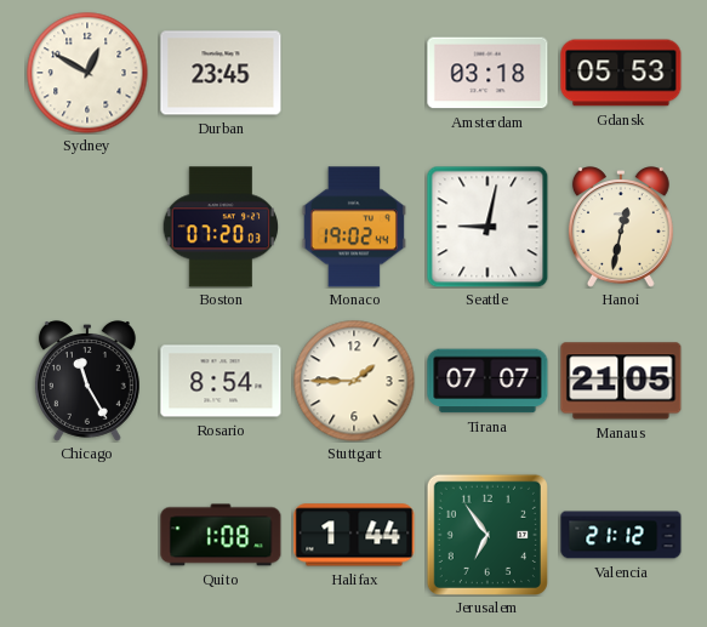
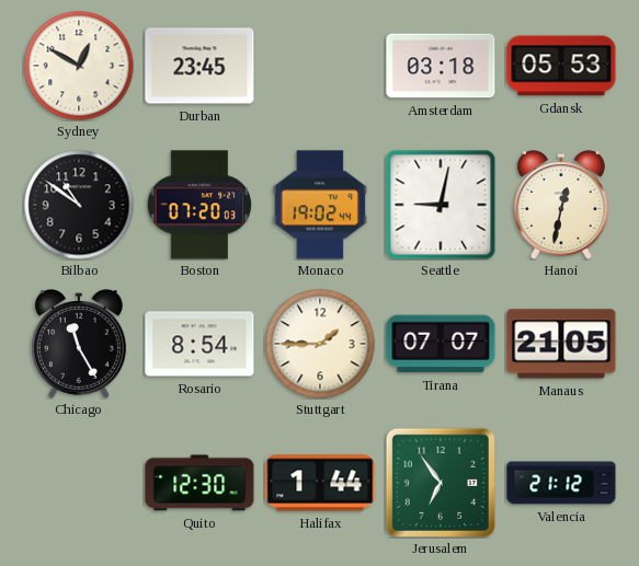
Bilbao: none -> 10:51
Quito: 1:08 -> 12:30
